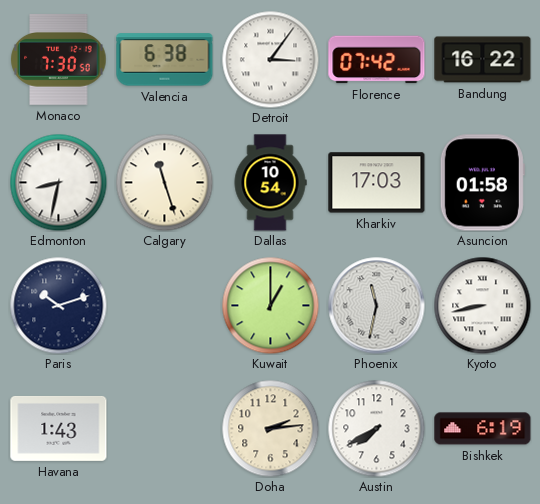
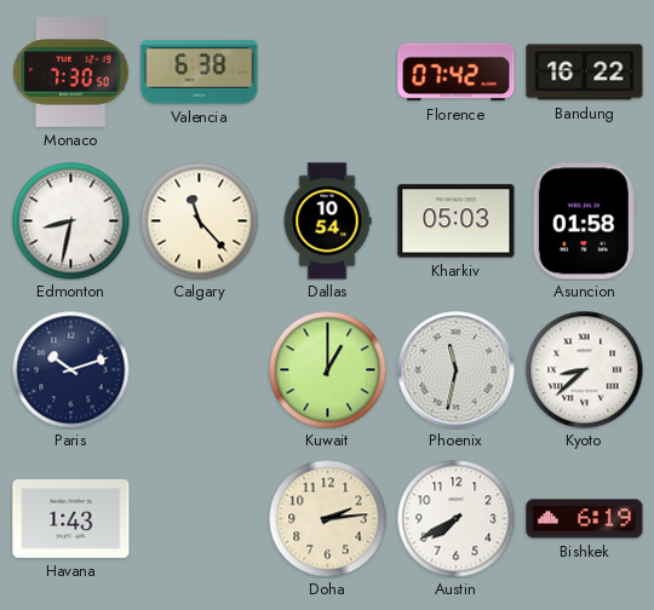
Detroit: 3:06 -> none
Calgary: 11:27 -> 11:23
Kharkiv: 17:03 -> 05:03
Kyoto: 8:43 -> 8:38
